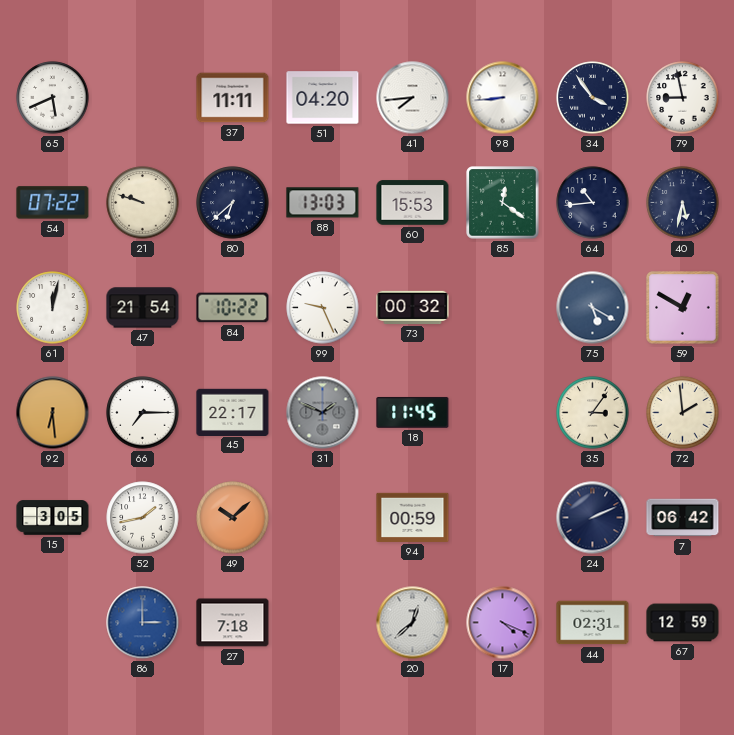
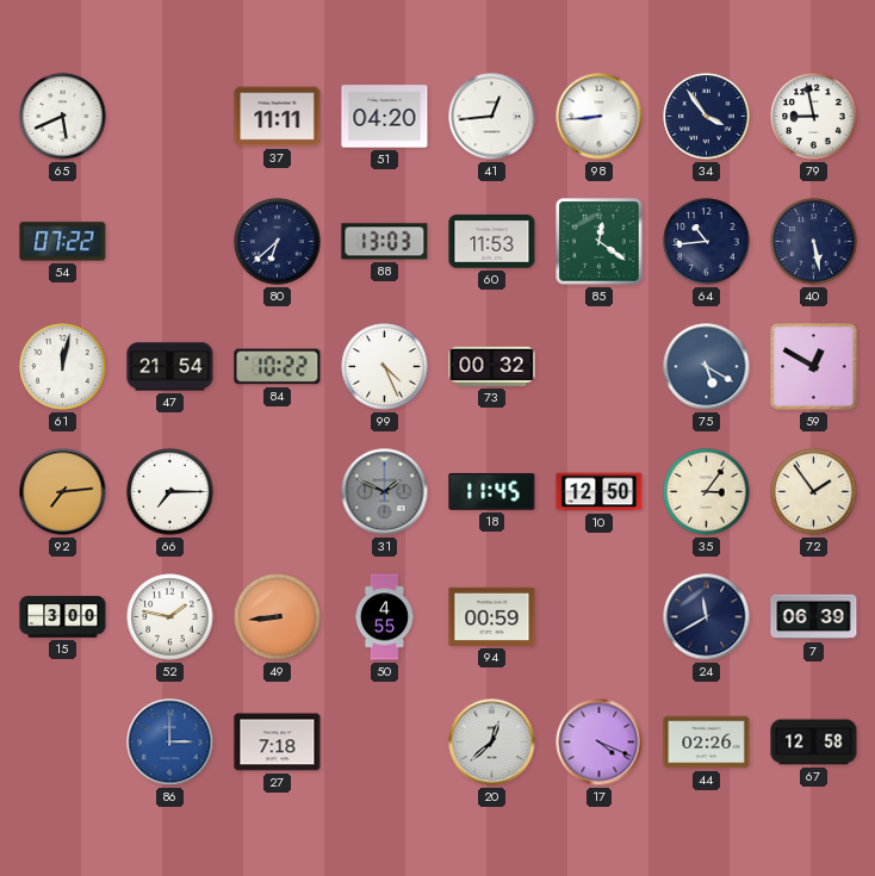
41: 7:44 -> 12:44
21: 9:48 -> none
60: 15:53 -> 11:53
40: 5:32 -> 5:28
99: 9:26 -> 4:26
92: 6:29 -> 7:14
45: 22:17 -> none
10: none -> 12:50
72: 1:59 -> 1:54
15: 3:05 -> 3:00
52: 1:43 -> 1:47
49: 10:08 -> 8:44
50: none -> 4:55
24: 2:11 -> 11:40
7: 06:42 -> 06:39
44: 02:31 -> 02:26
67: 12:59 -> 12:58
